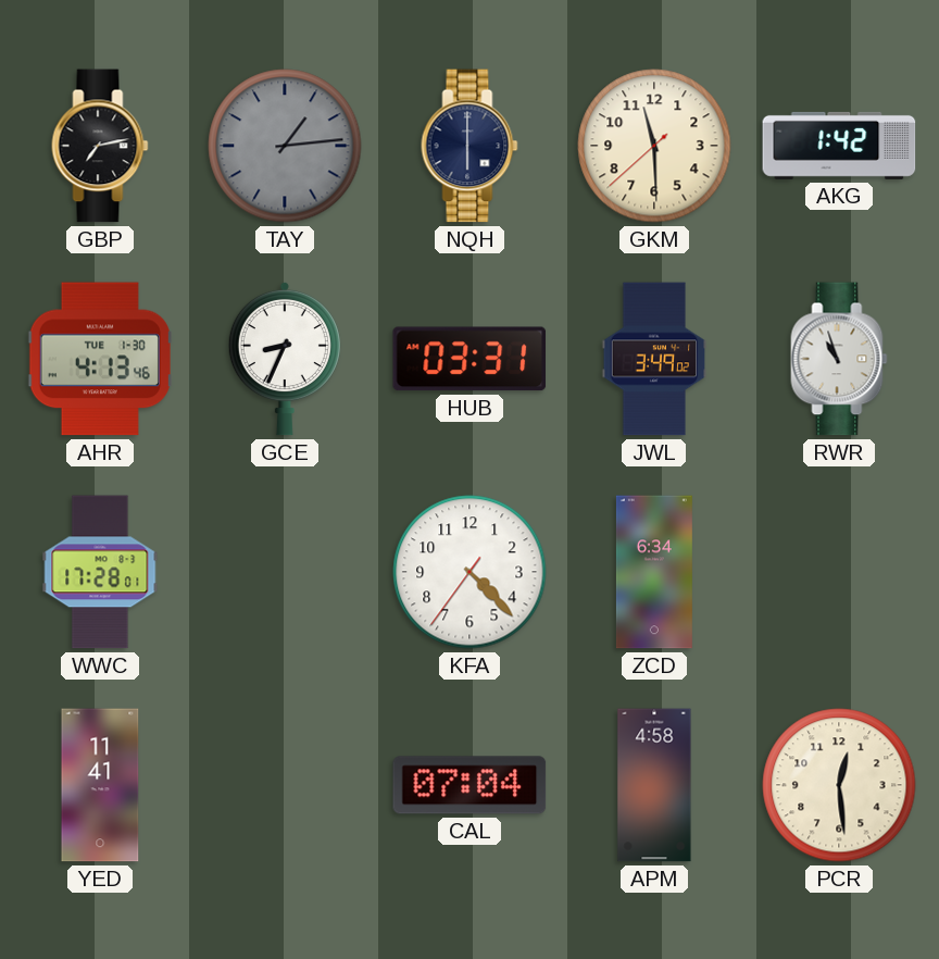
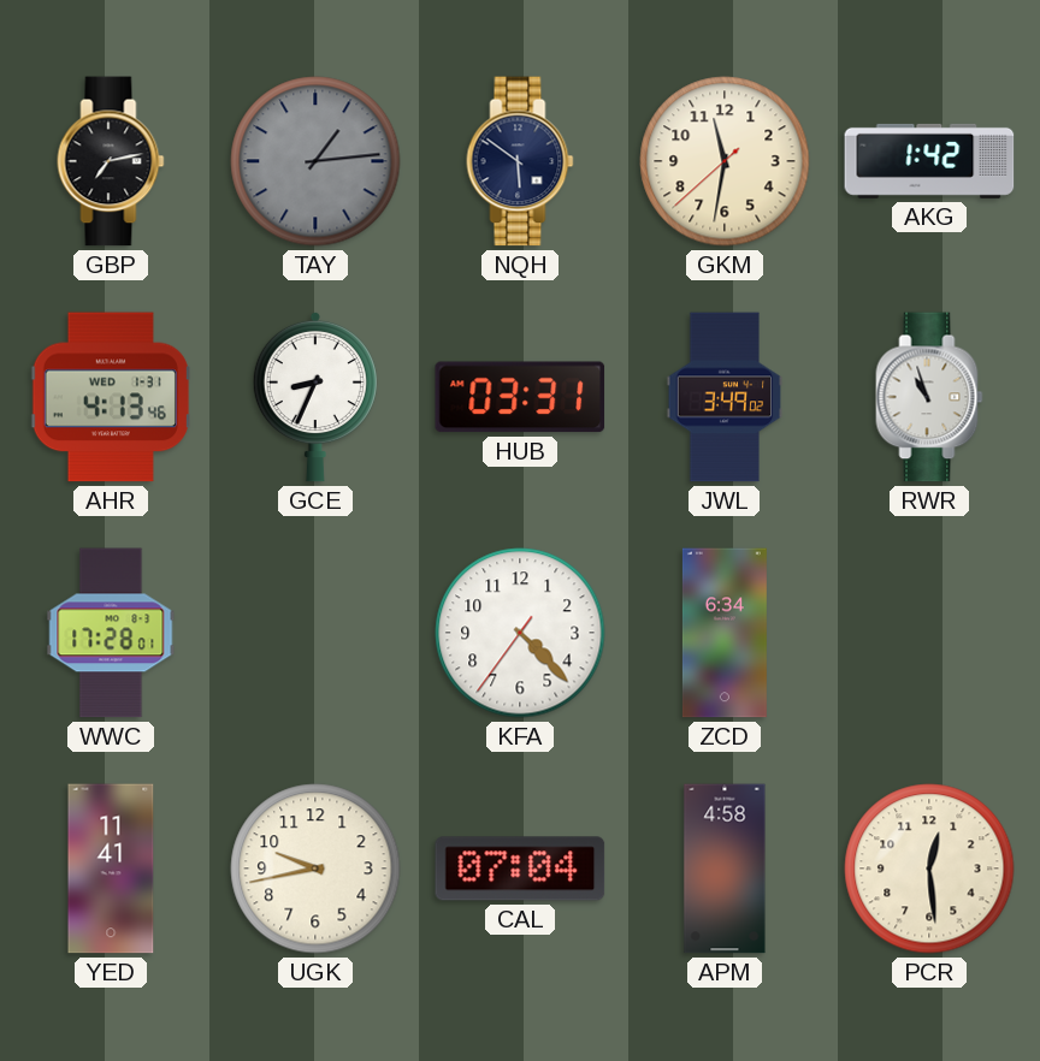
NQH: 6:00 -> 5:51
GKM: 11:29 -> 11:31
AHR date: TUE 1-30 -> WED 1-31
UGK: none -> 9:43
